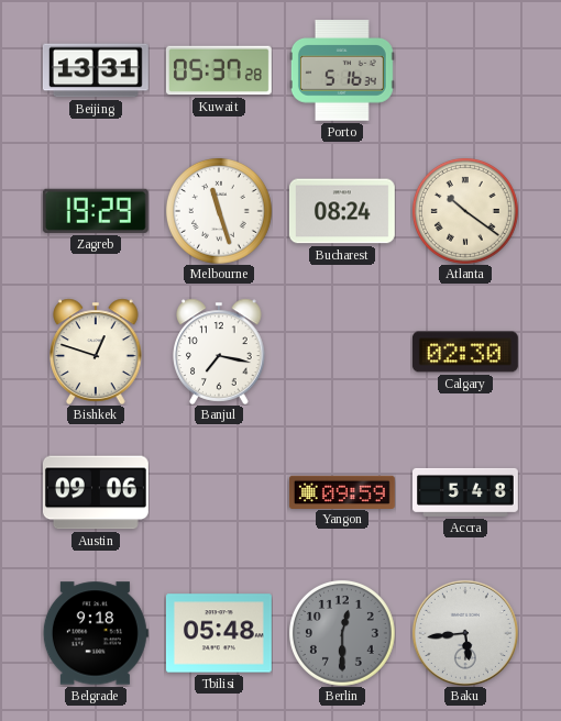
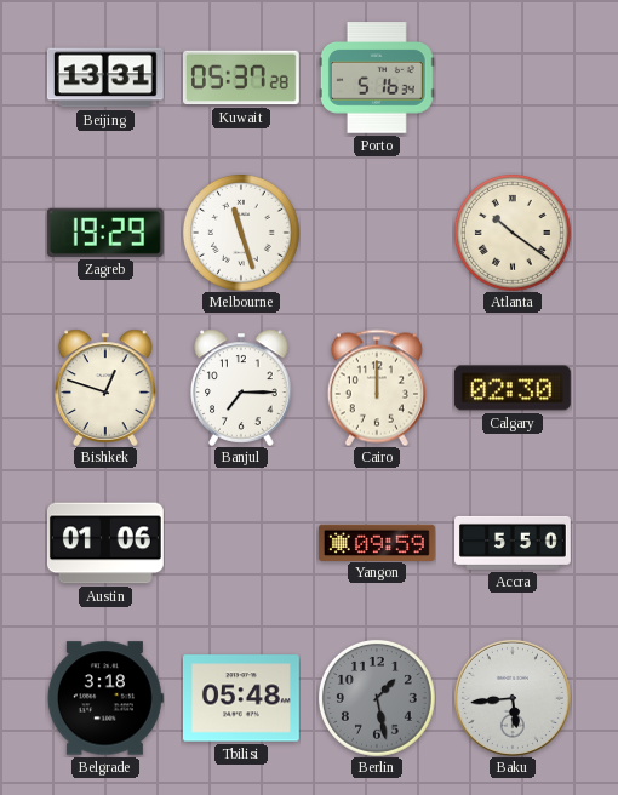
Bucharest: 08:24 -> none
Banjul: 7:17 -> 7:15
Cairo: none -> 12:00
Austin: 09:06 -> 01:06
Accra: 5:48 -> 5:50
Belgrade: 9:18 -> 3:18
Berlin: 12:30 -> 1:28
